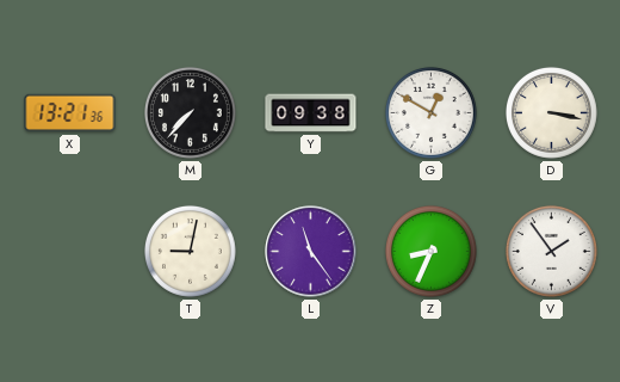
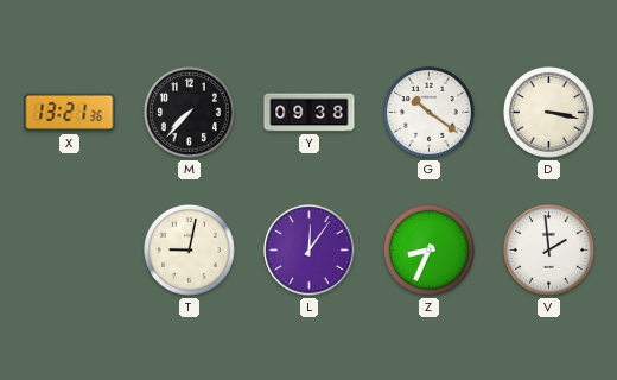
G: 12:50 -> 10:21
L: 11:24 -> 12:06
V: 1:54 -> 1:59
